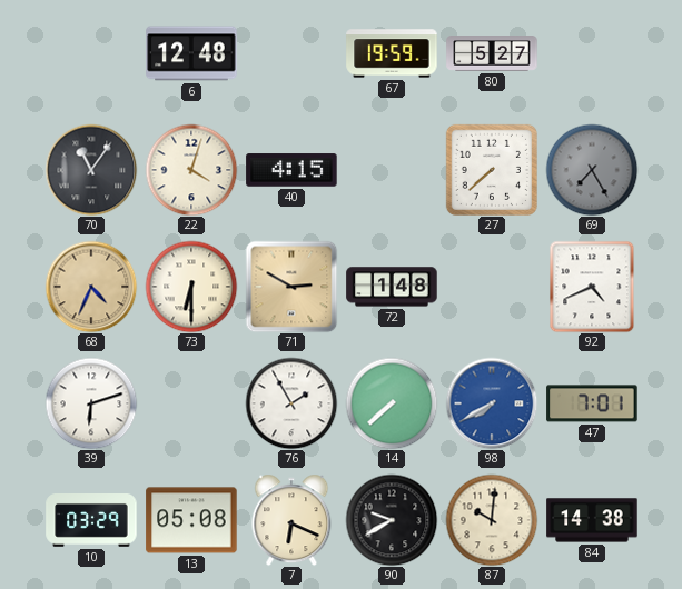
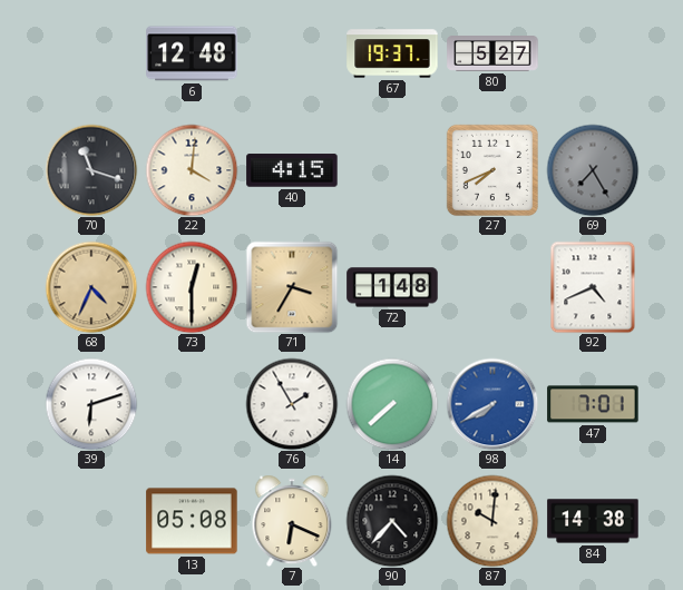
67: 19:59 -> 19:37
70: 11:06 -> 11:18
22: 4:03 -> 4:01
27: 7:38 -> 7:41
73: 6:30 -> 12:30
71: 2:50 -> 3:35
10: 03:29 -> none
90: 9:40 -> 4:37
